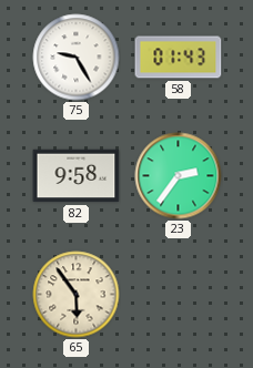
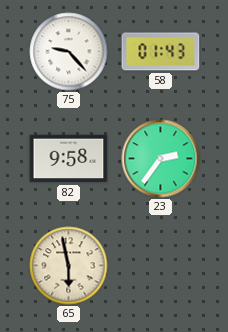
75: 9:25 -> 9:23
65: 5:54 -> 5:58
